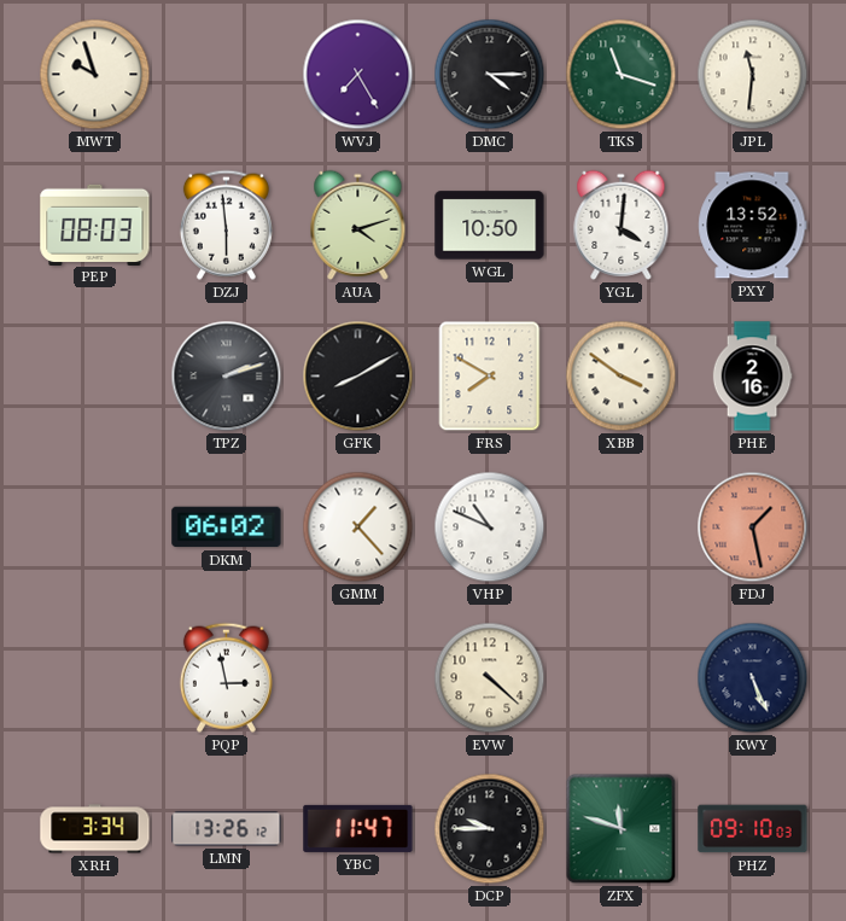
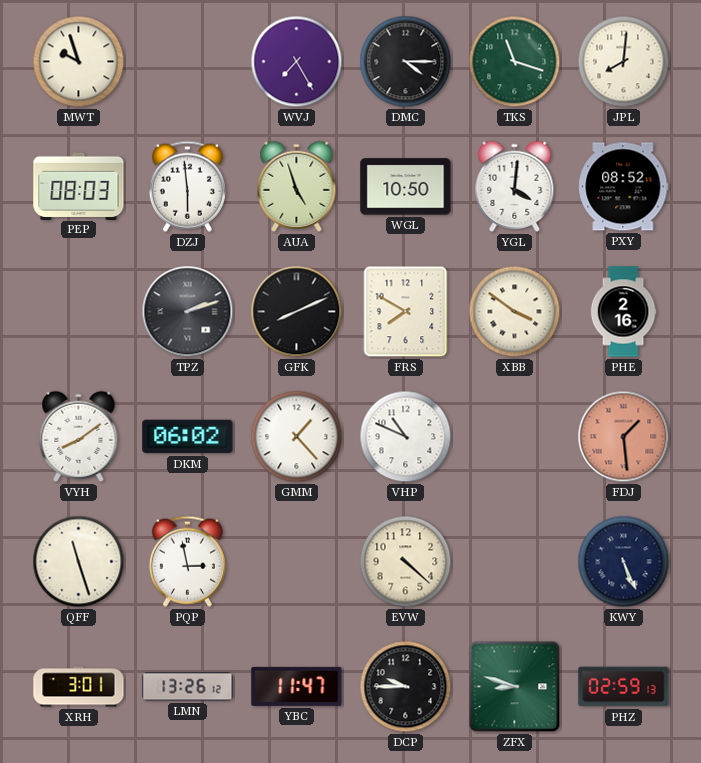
JPL: 11:31 -> 8:01
AUA: 4:12 -> 4:57
PXY: 13:52 -> 08:52
GFK: 8:10 -> 8:11
VYH: none -> 8:09
FDJ: 1:28 -> 1:29
QFF: none -> 11:27
XRH: 3:34 -> 3:01
ZFX: 11:48 -> 8:48
PHZ: 09:10 -> 02:59
